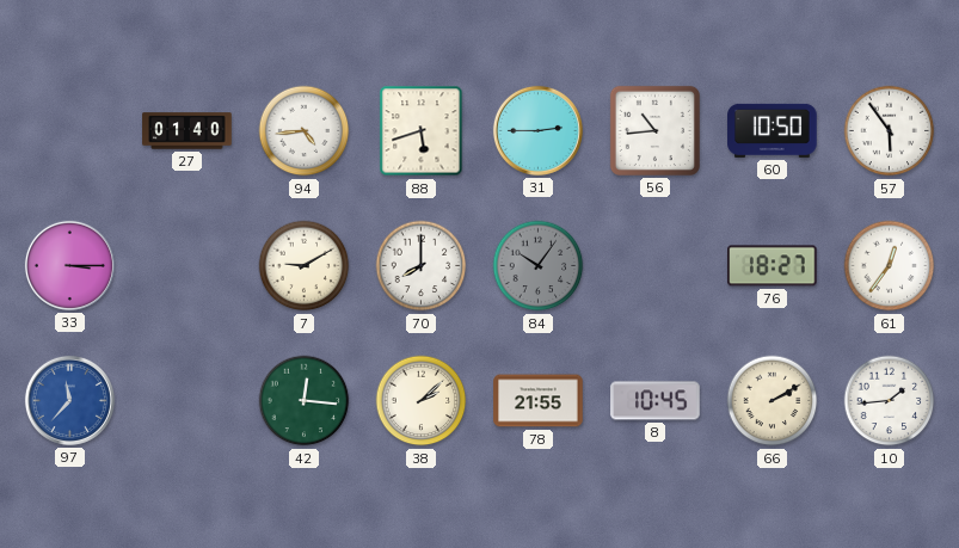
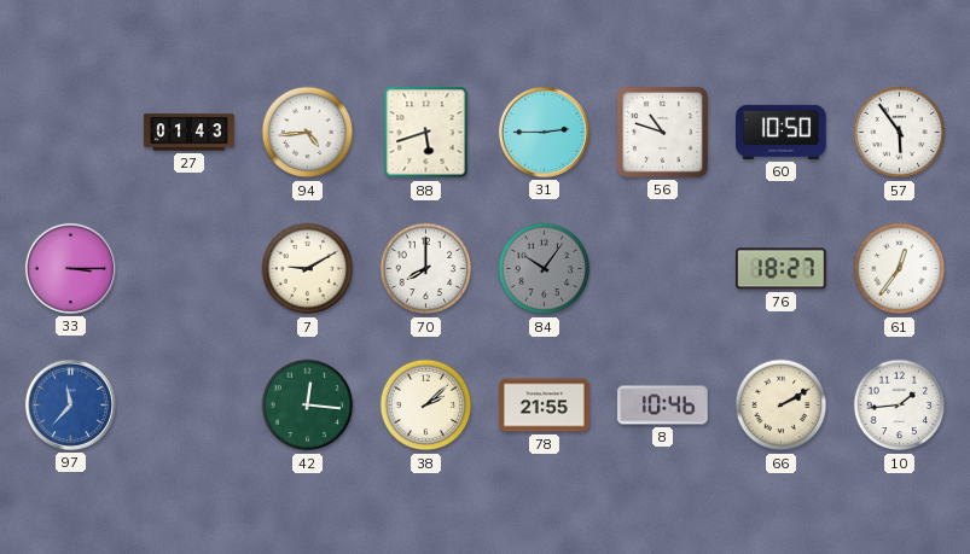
27: 01:40 -> 01:43
56: 10:44 -> 10:48
8: 10:45 -> 10:46
